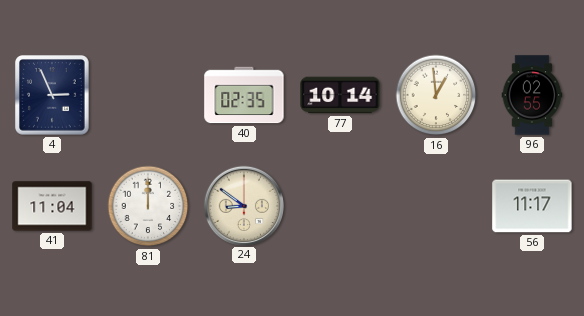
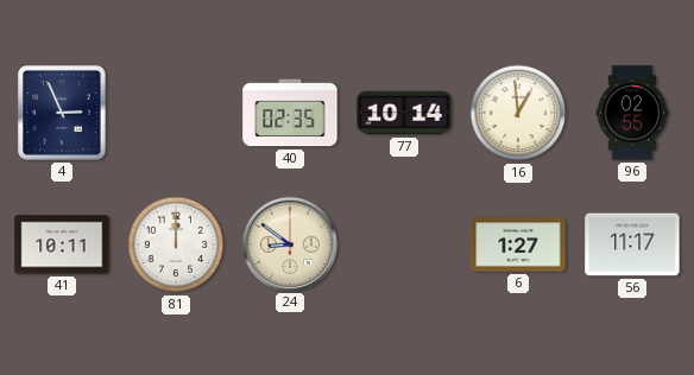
41: 11:04 -> 10:11
6: none -> 1:27
